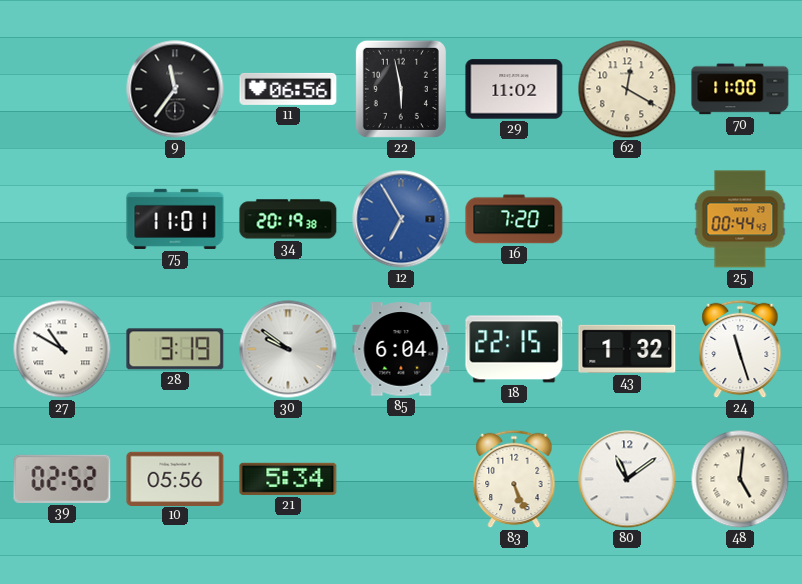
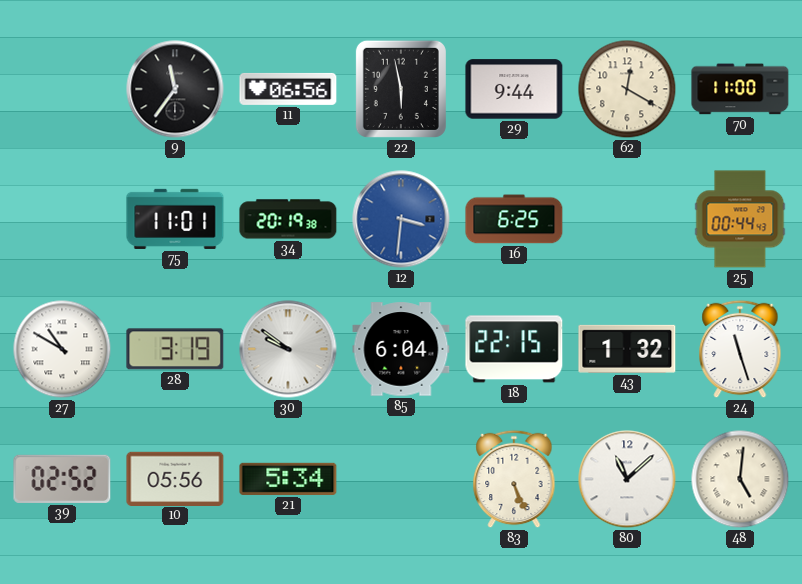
29: 11:02 -> 9:44
12: 6:55 -> 3:31
16: 7:20 -> 6:25
80: 11:09 -> 11:08
